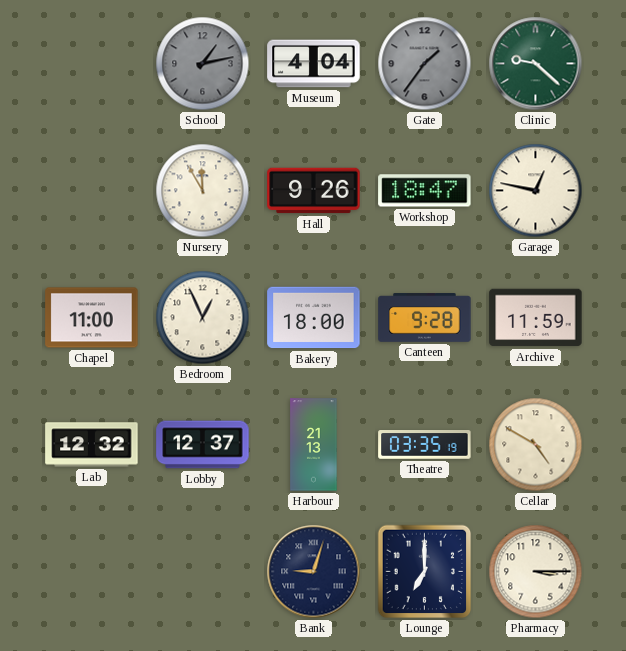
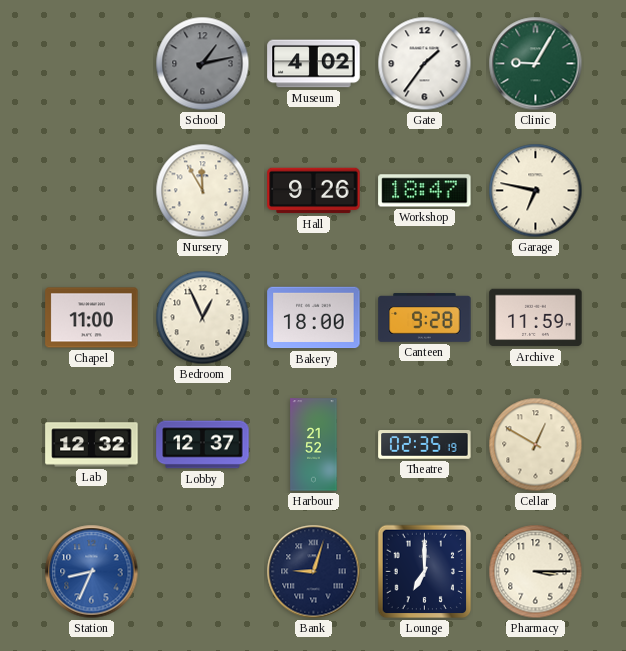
Museum: 4:04 -> 4:02
Gate dial: grey -> white
Clinic: 9:22 -> 9:05
Garage: 12:47 -> 6:47
Harbour: 21:13 -> 21:52
Theatre: 03:35 -> 02:35
Cellar: 4:50 -> 12:50
Station: none -> 8:34
